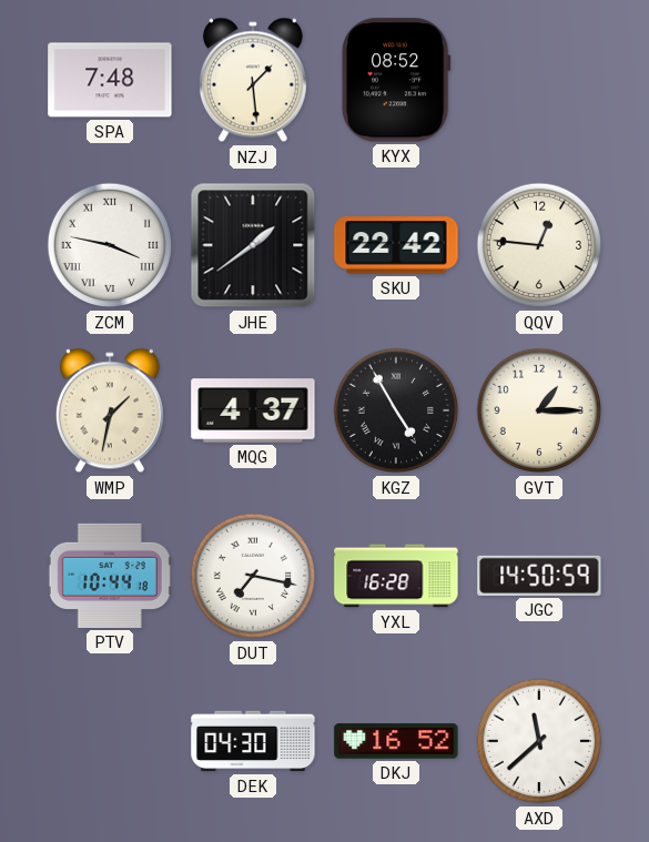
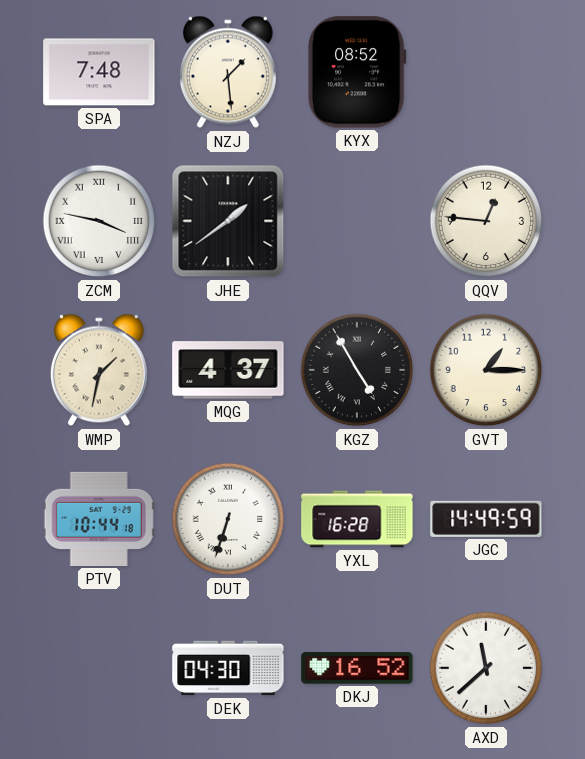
SKU: 22:42 -> none
DUT: 7:17 -> 6:33
JGC: 14:50 -> 14:49
